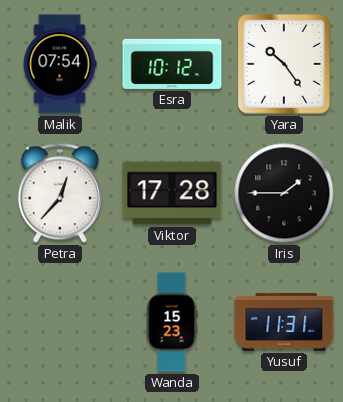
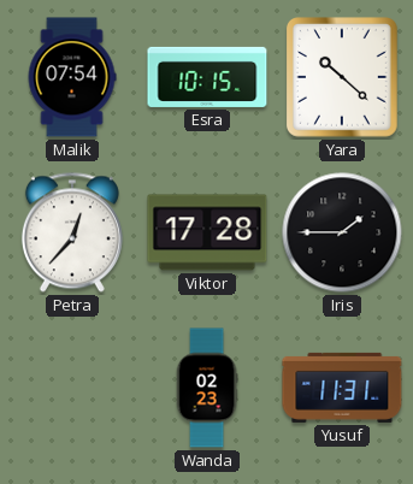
Esra: 10:12 -> 10:15
Yara: 10:24 -> 10:22
Wanda: 15:23 -> 02:23
